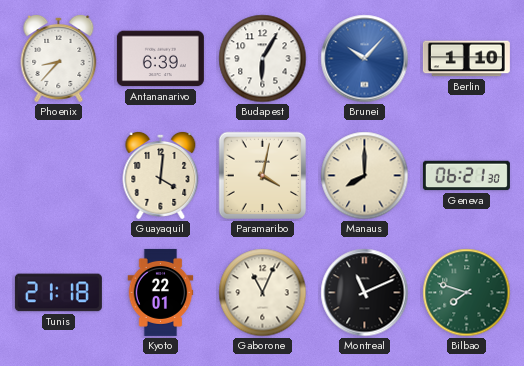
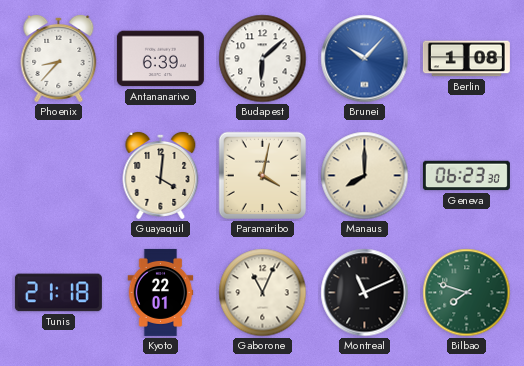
Budapest: 6:05 -> 6:08
Berlin: 1:10 -> 1:08
Geneva: 06:21 -> 06:23
